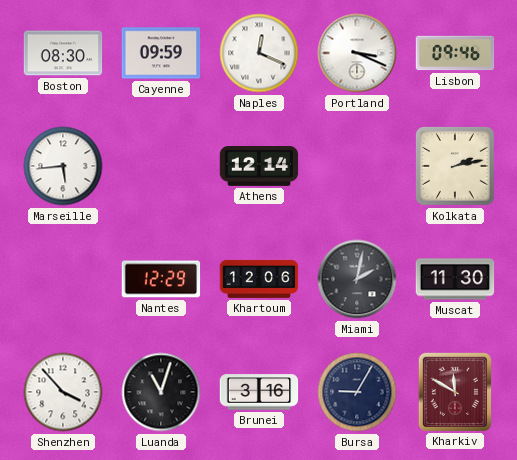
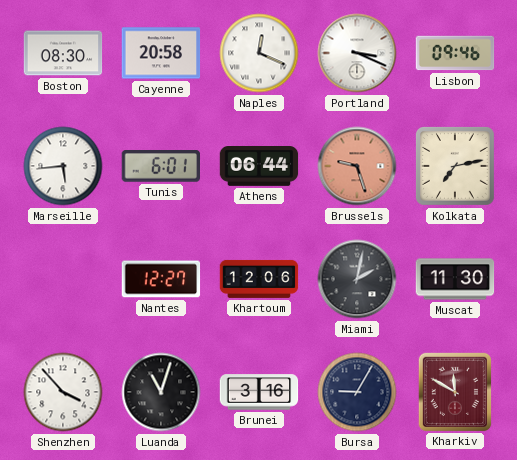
Cayenne: 09:59 -> 20:58
Tunis: none -> 6:01
Athens: 12:14 -> 06:44
Brussels: none -> 9:27
Kolkata: 2:13 -> 7:13
Nantes: 12:29 -> 12:27
